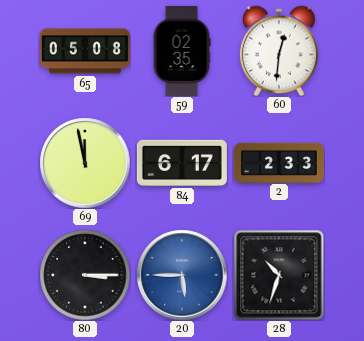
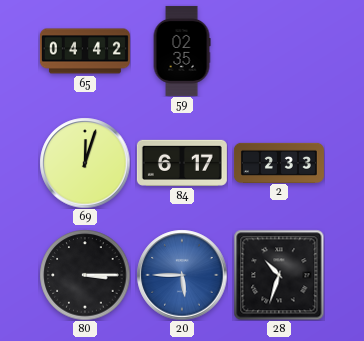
65: 05:08 -> 04:42
60: 12:31 -> none
69: 11:58 -> 12:03
